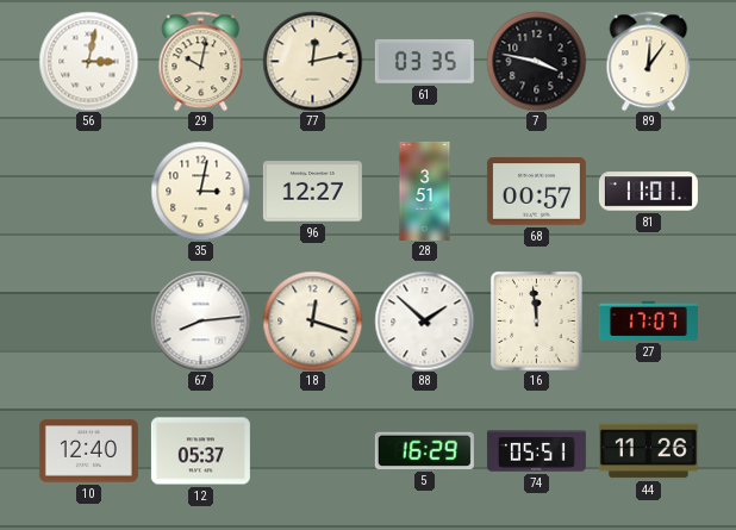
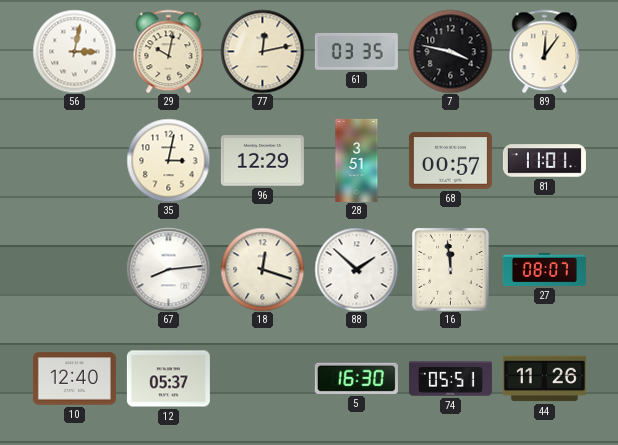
96: 12:27 -> 12:29
27: 17:07 -> 08:07
5: 16:29 -> 16:30
